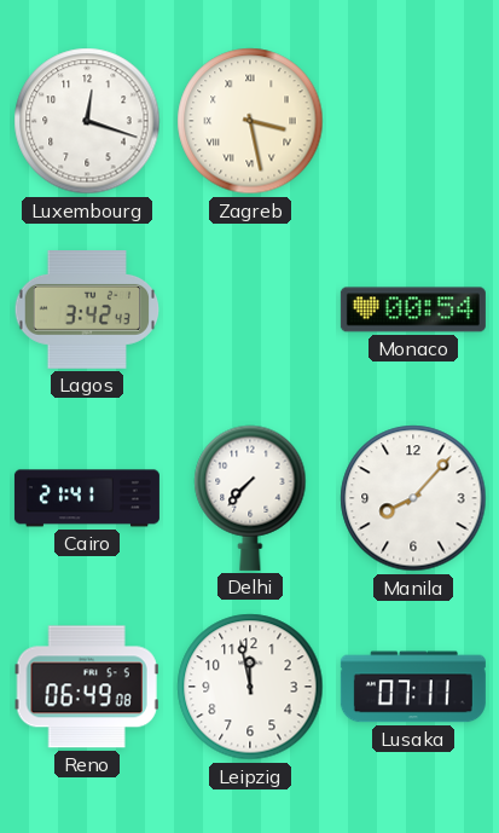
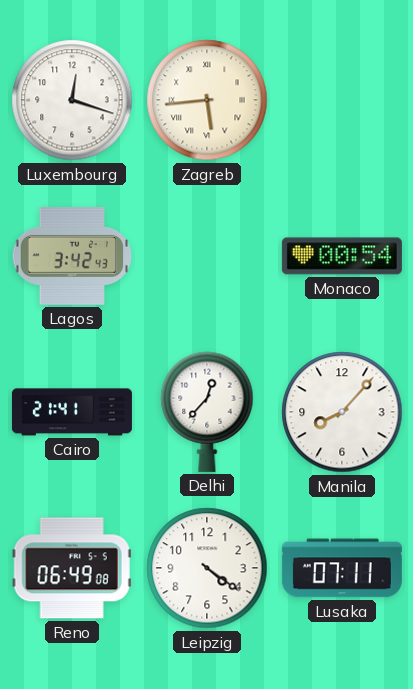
Zagreb: 3:28 -> 5:44
Delhi: 7:37 -> 12:37
Leipzig: 11:58 -> 4:21
